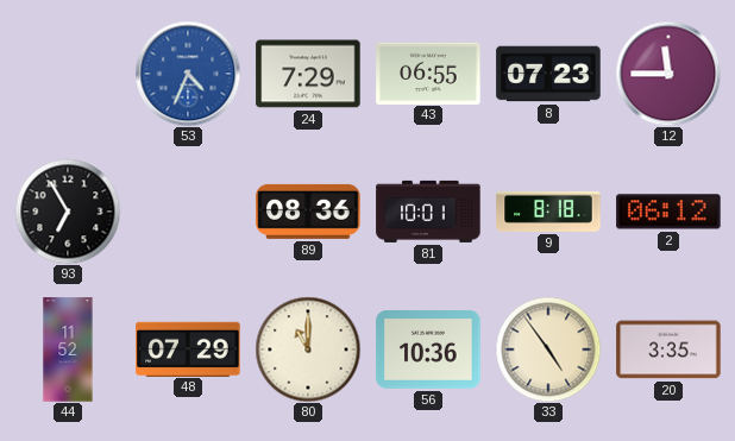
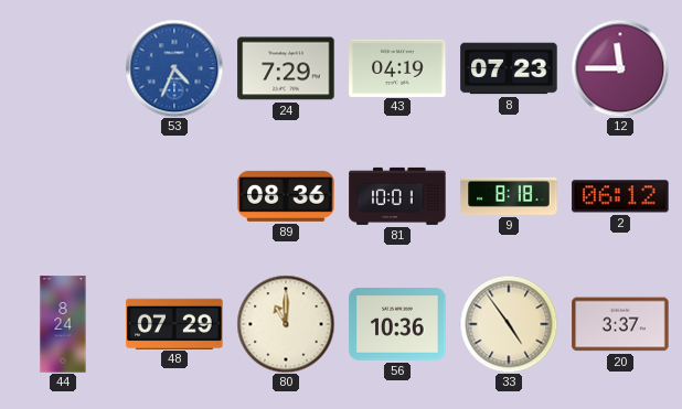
43: 06:55 -> 04:19
93: 6:55 -> none
44: 11:52 -> 8:24
20: 3:35 -> 3:37
